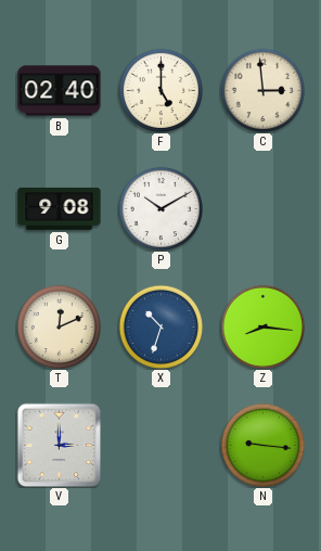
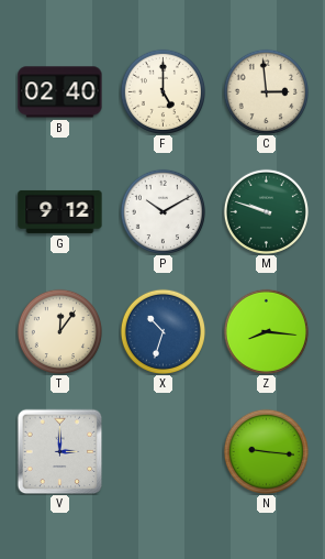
G: 9:08 -> 9:12
M: none -> 9:48
T: 12:11 -> 12:06
